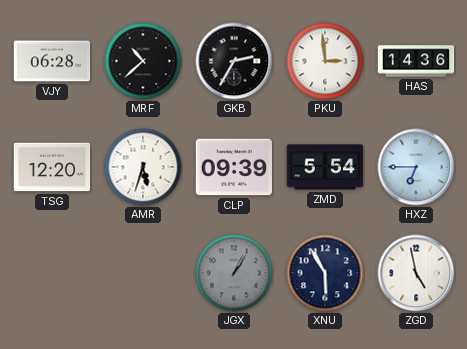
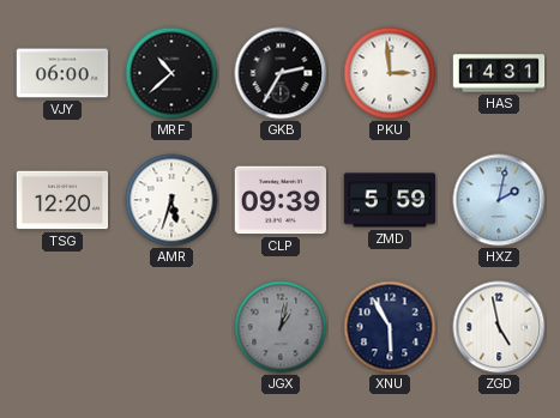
VJY: 06:28 -> 06:00
HAS: 14:36 -> 14:31
ZMD: 5:54 -> 5:59
HXZ: 6:45 -> 2:02
JGX: 1:05 -> 1:02
